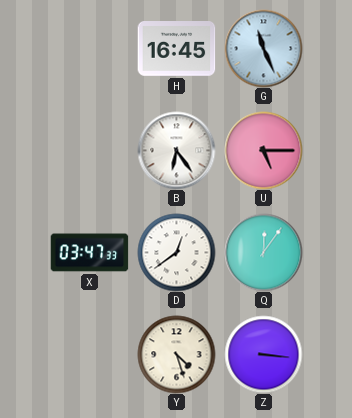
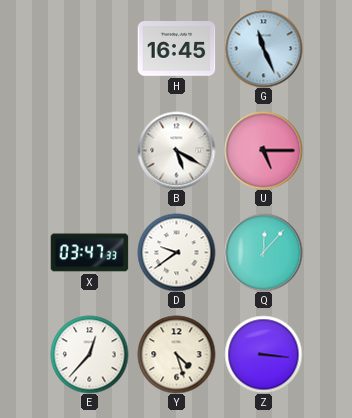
B: 6:24 -> 5:20
D: 12:39 -> 9:39
Q: 12:06 -> 12:07
E: none -> 12:37
